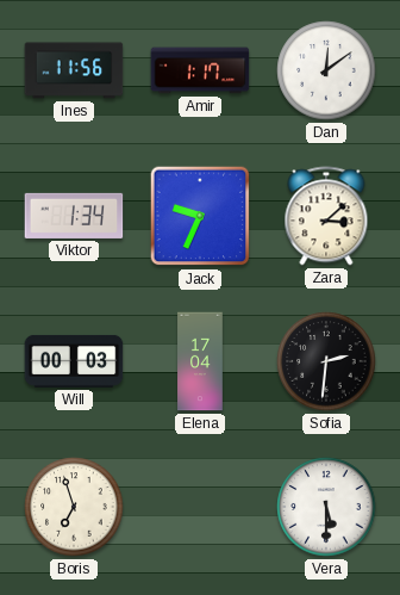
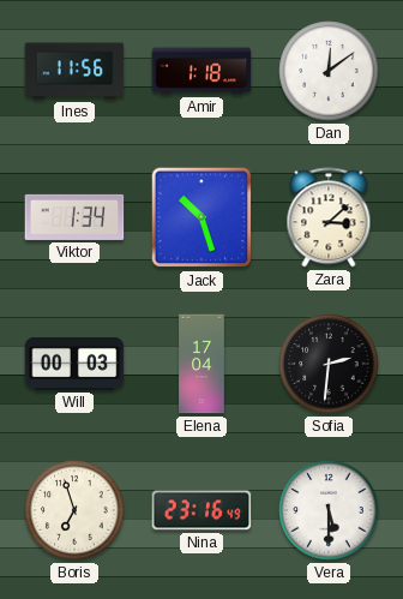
Amir: 1:17 -> 1:18
Jack: 9:34 -> 10:27
Nina: none -> 23:16
